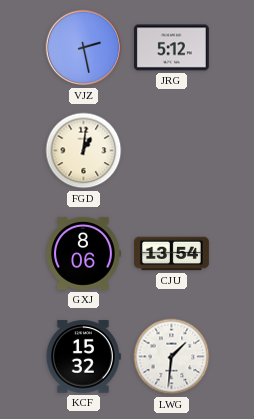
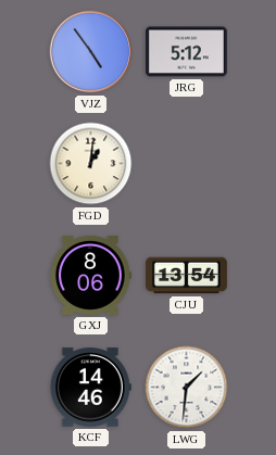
VJZ: 2:28 -> 4:54
KCF: 15:32 -> 14:46
